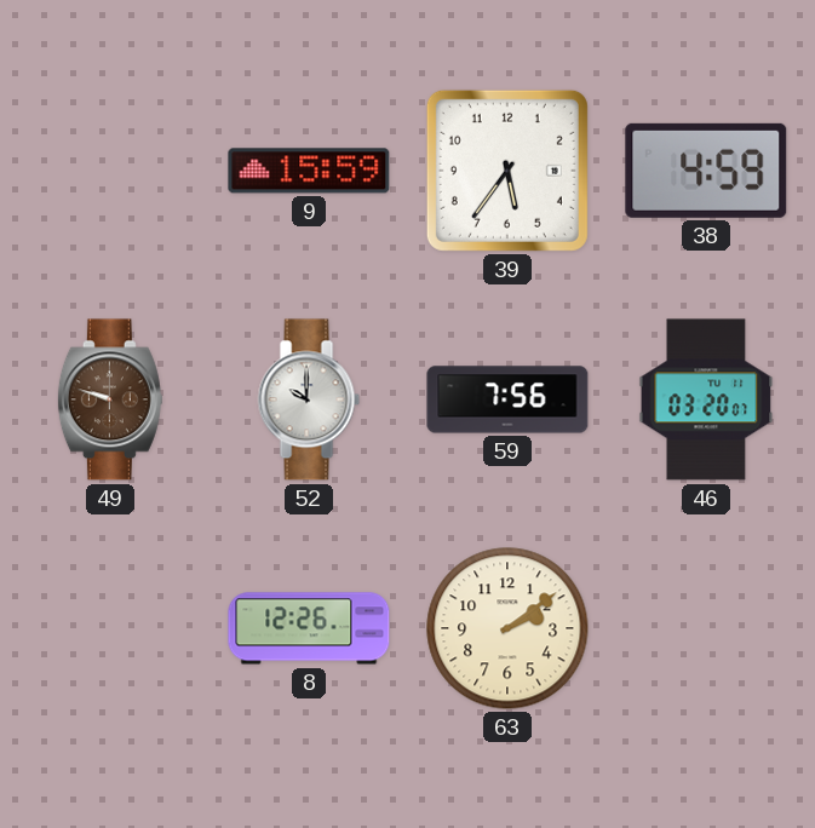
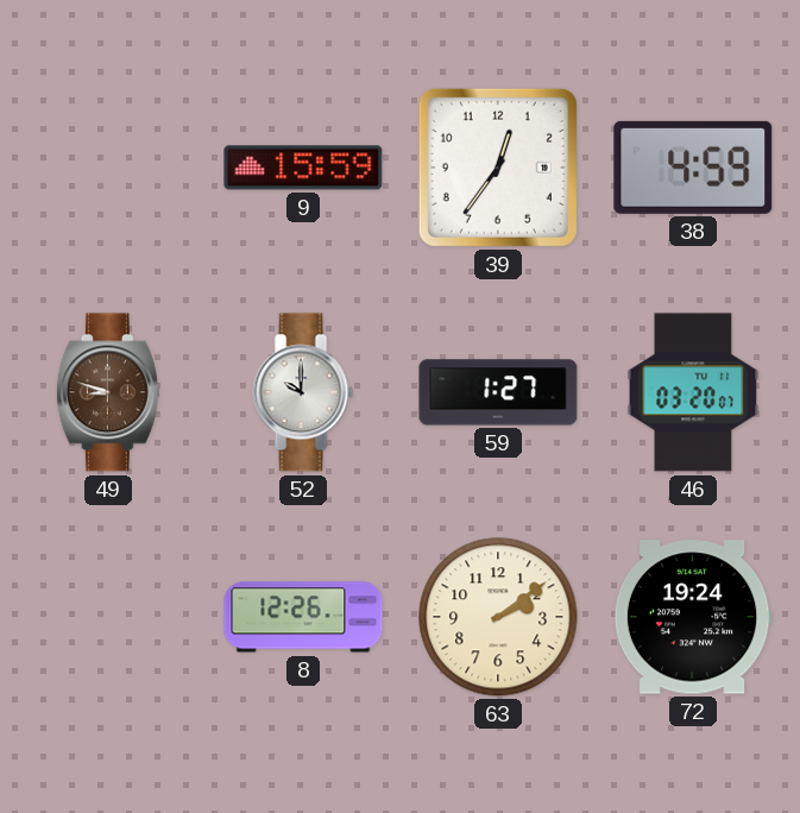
39: 5:36 -> 12:36
49: 9:48 -> 8:48
59: 7:56 -> 1:27
72: none -> 19:24
